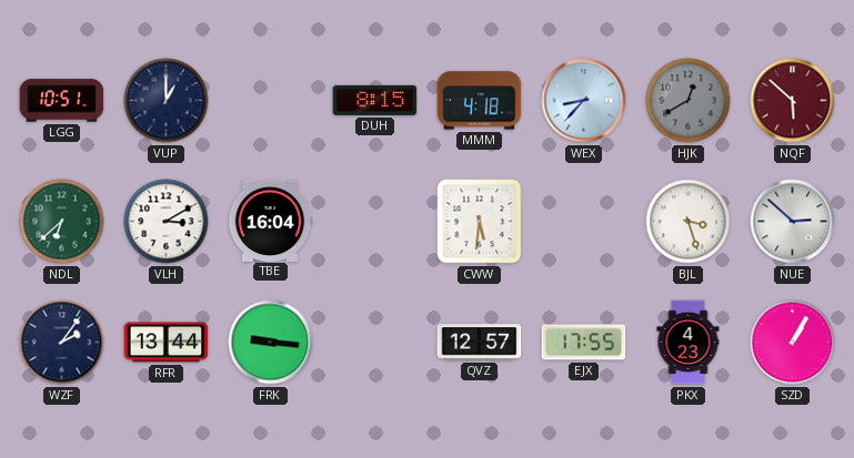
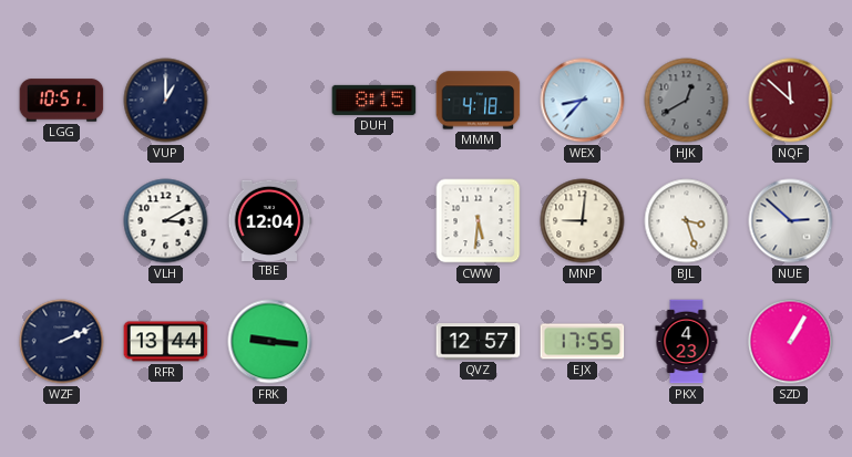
NQF: 5:52 -> 11:52
NDL: 6:38 -> none
TBE: 16:04 -> 12:04
MNP: none -> 9:01
WZF: 2:06 -> 2:11
